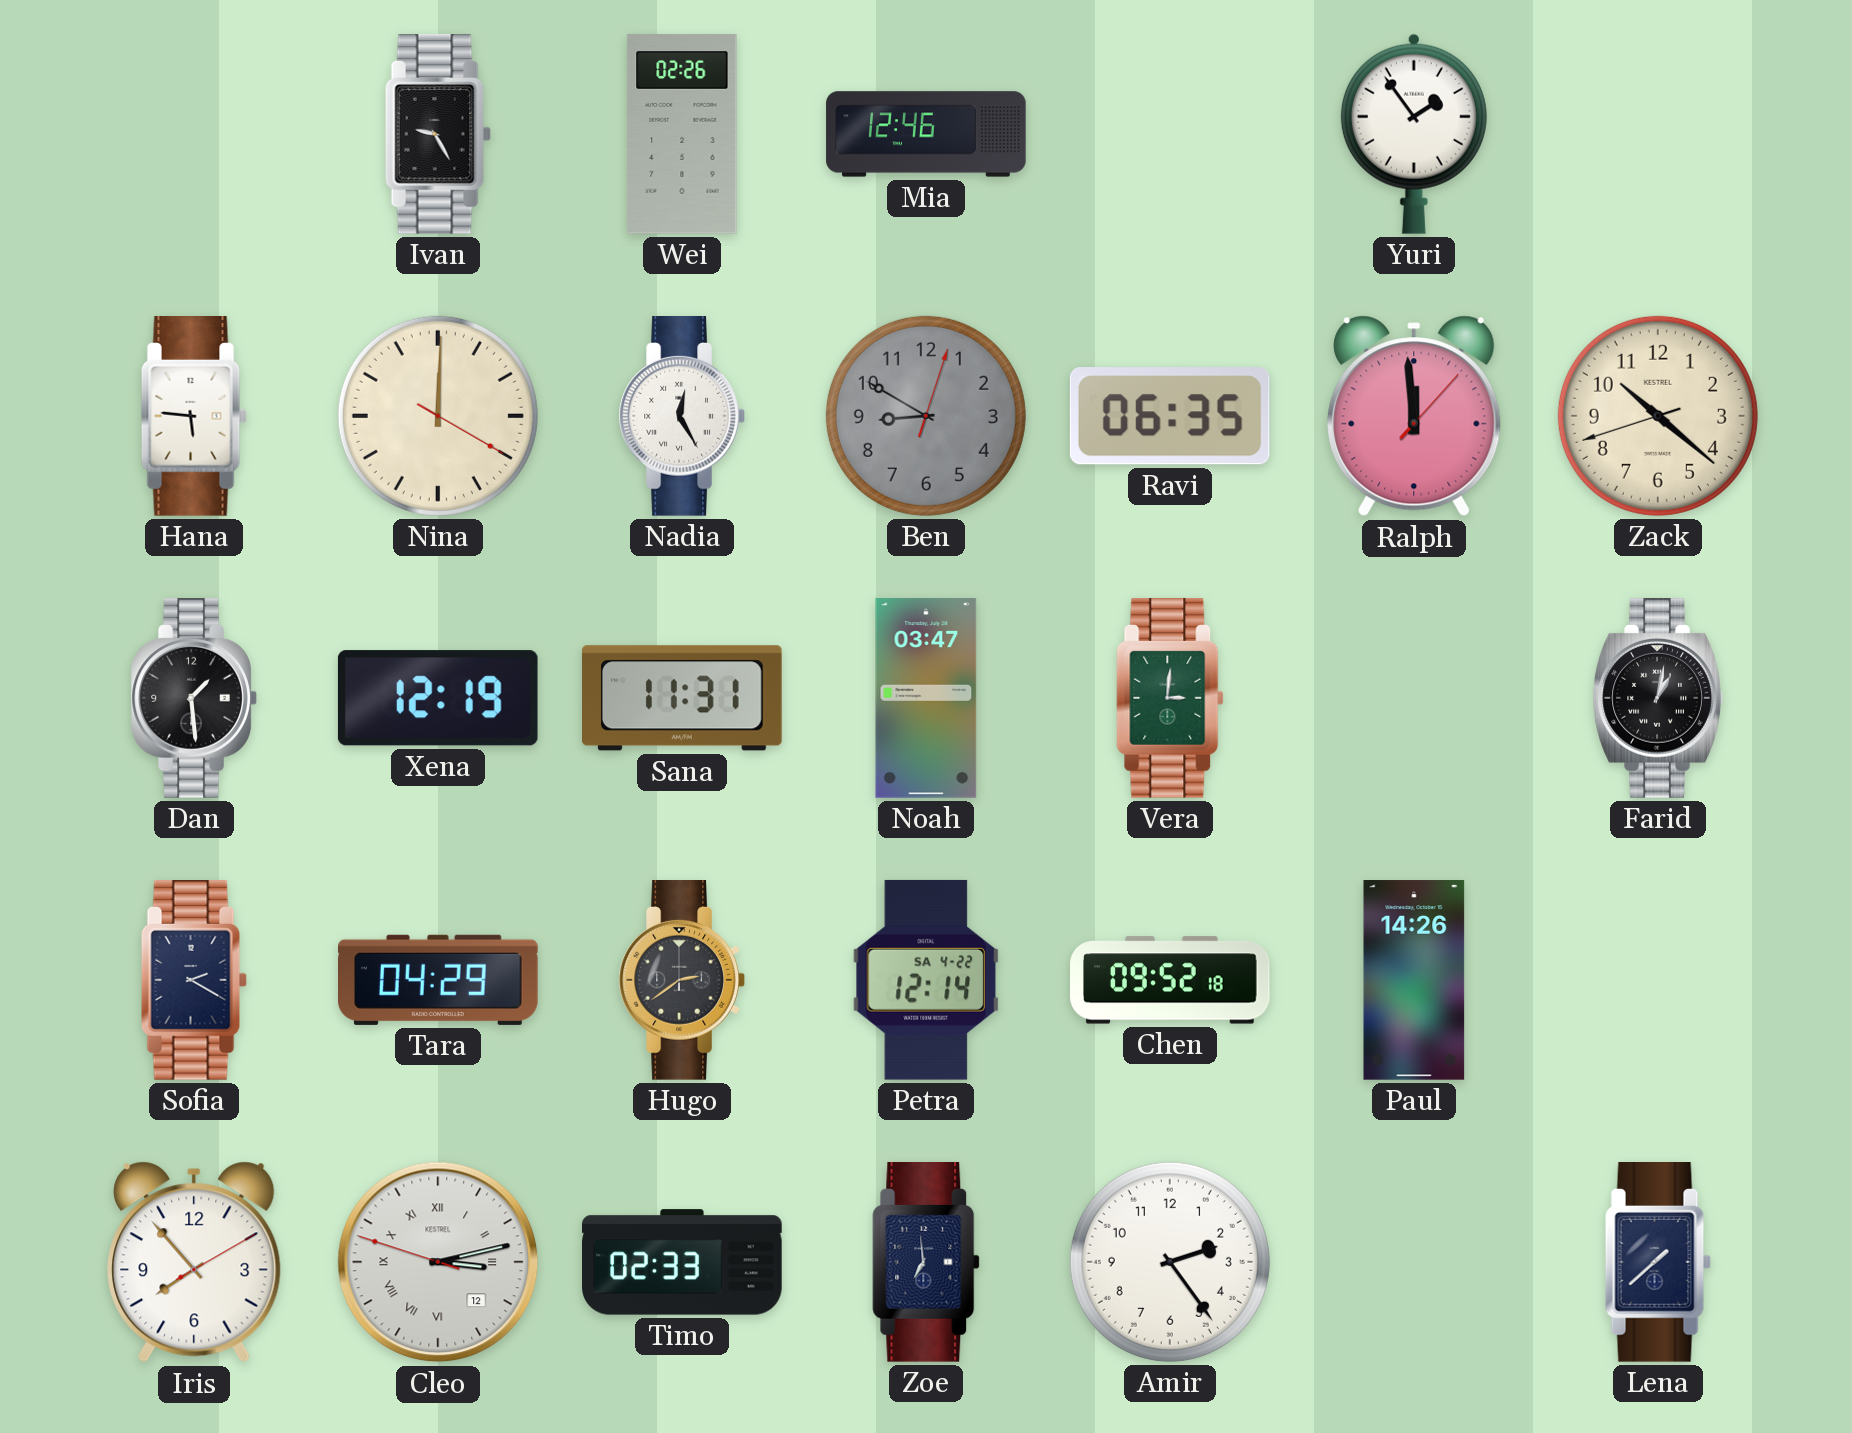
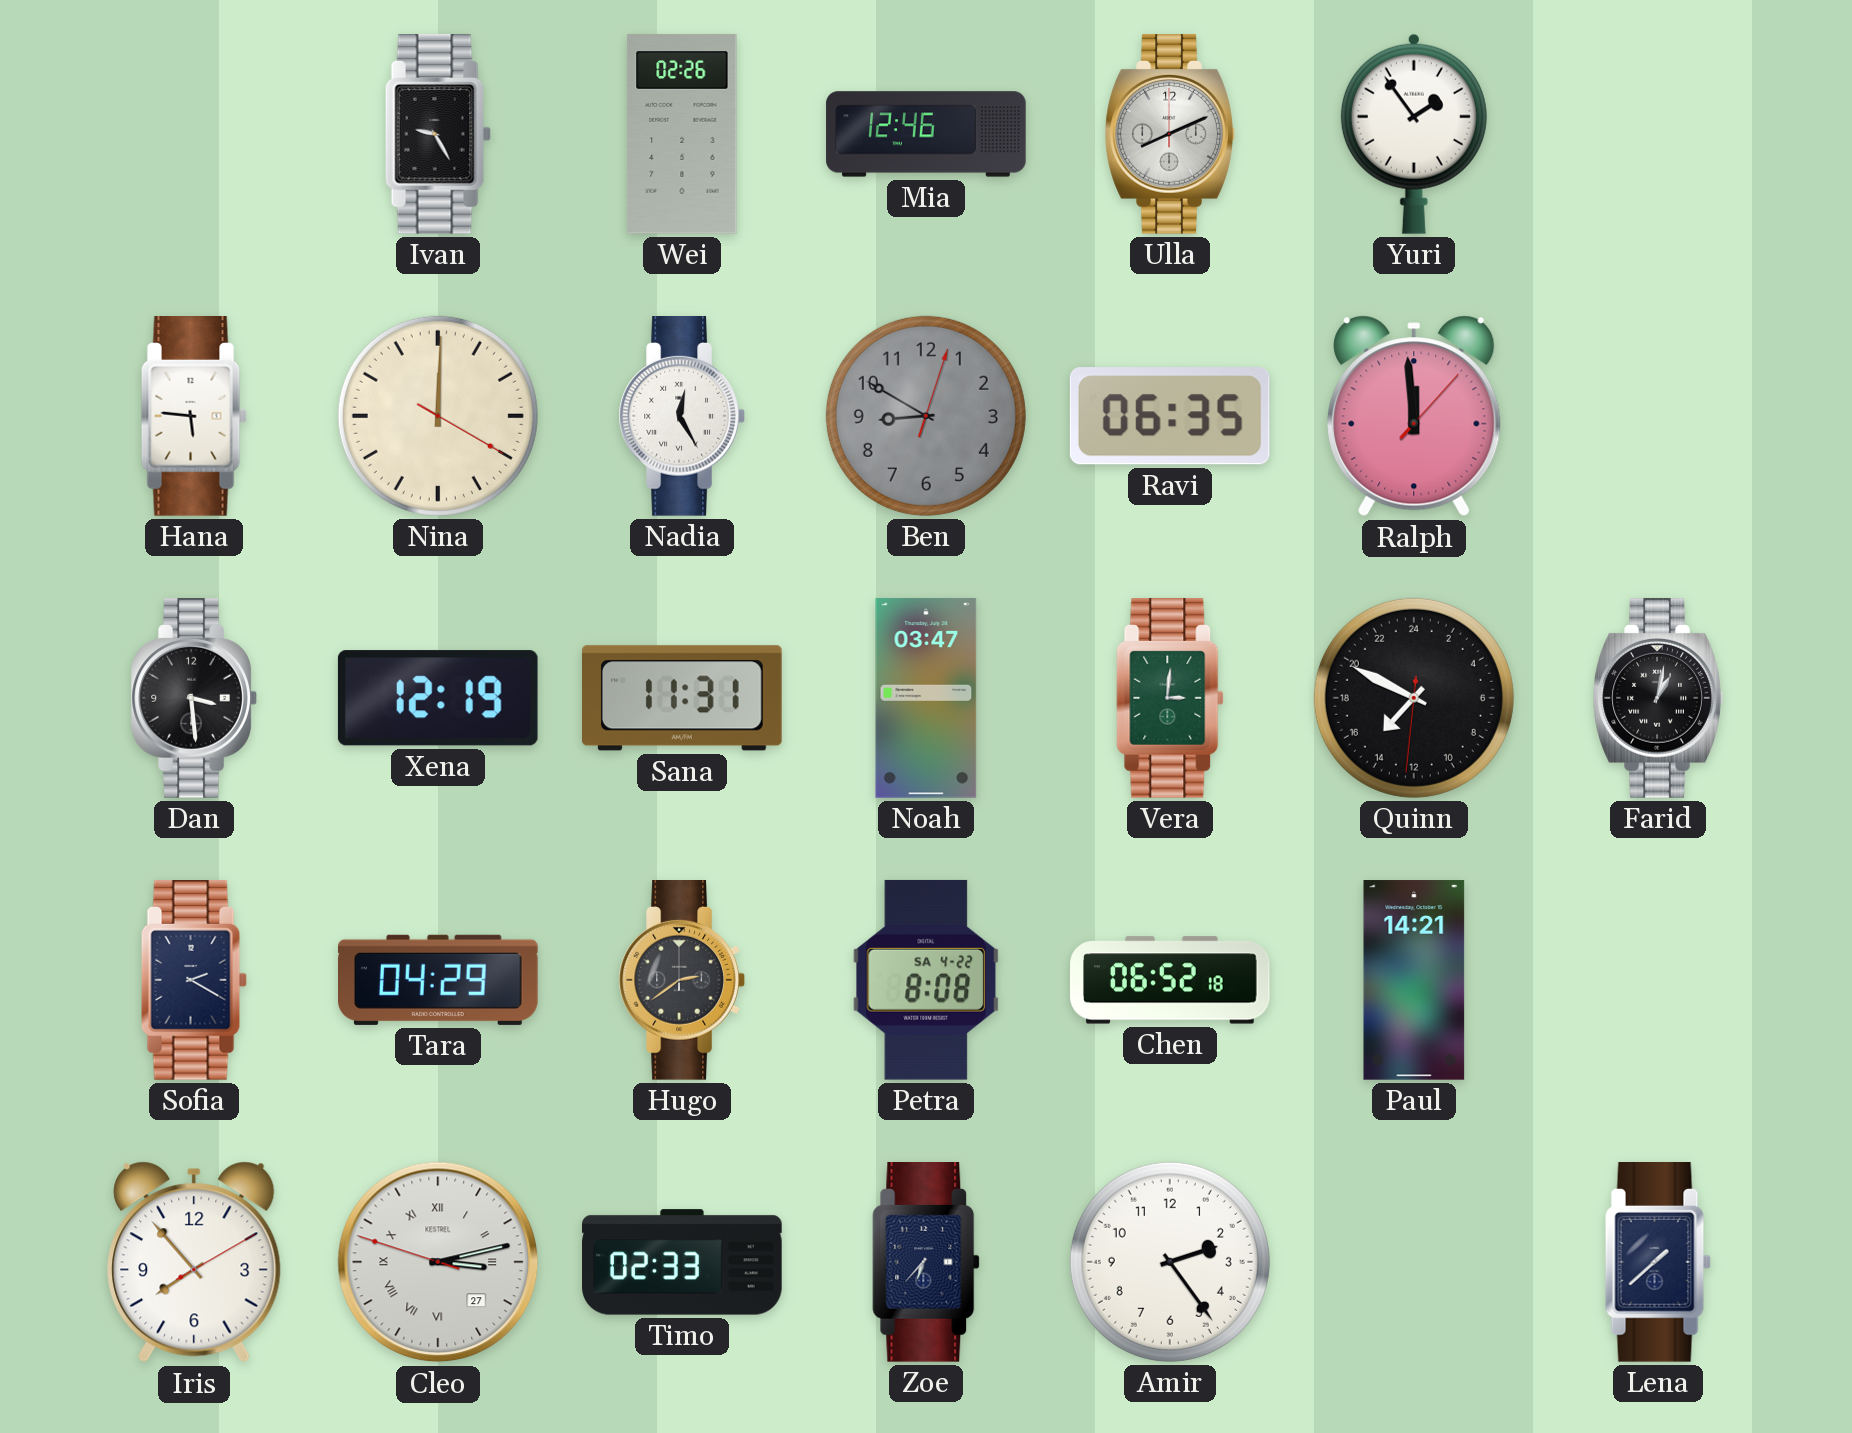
Ulla: none -> 8:11
Zack: 10:21 -> none
Dan: 1:29 -> 3:29
Quinn: none -> 14:49
Petra: 12:14 -> 8:08
Chen: 09:52 -> 06:52
Paul: 14:26 -> 14:21
Cleo date: 12 -> 27
Zoe: 6:59 -> 6:37
